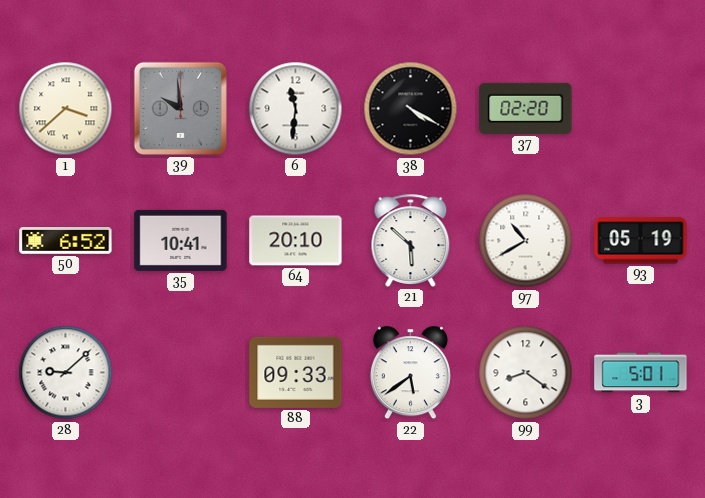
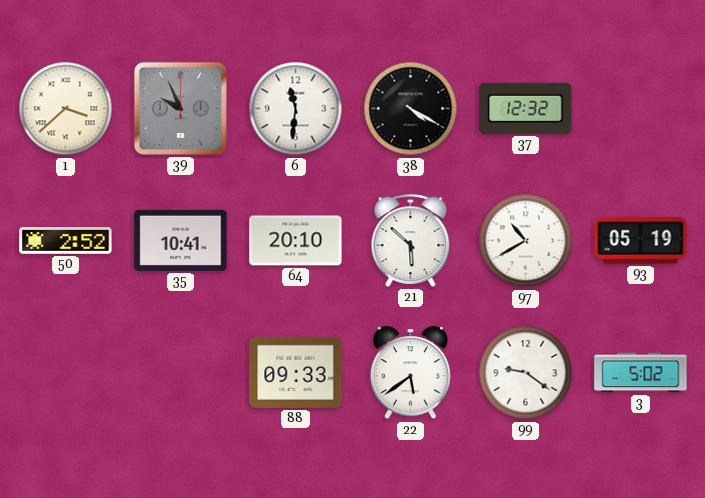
39: 9:59 -> 9:56
37: 02:20 -> 12:32
50: 6:52 -> 2:52
28: 9:08 -> none
99: 8:21 -> 9:21
3: 5:01 -> 5:02
